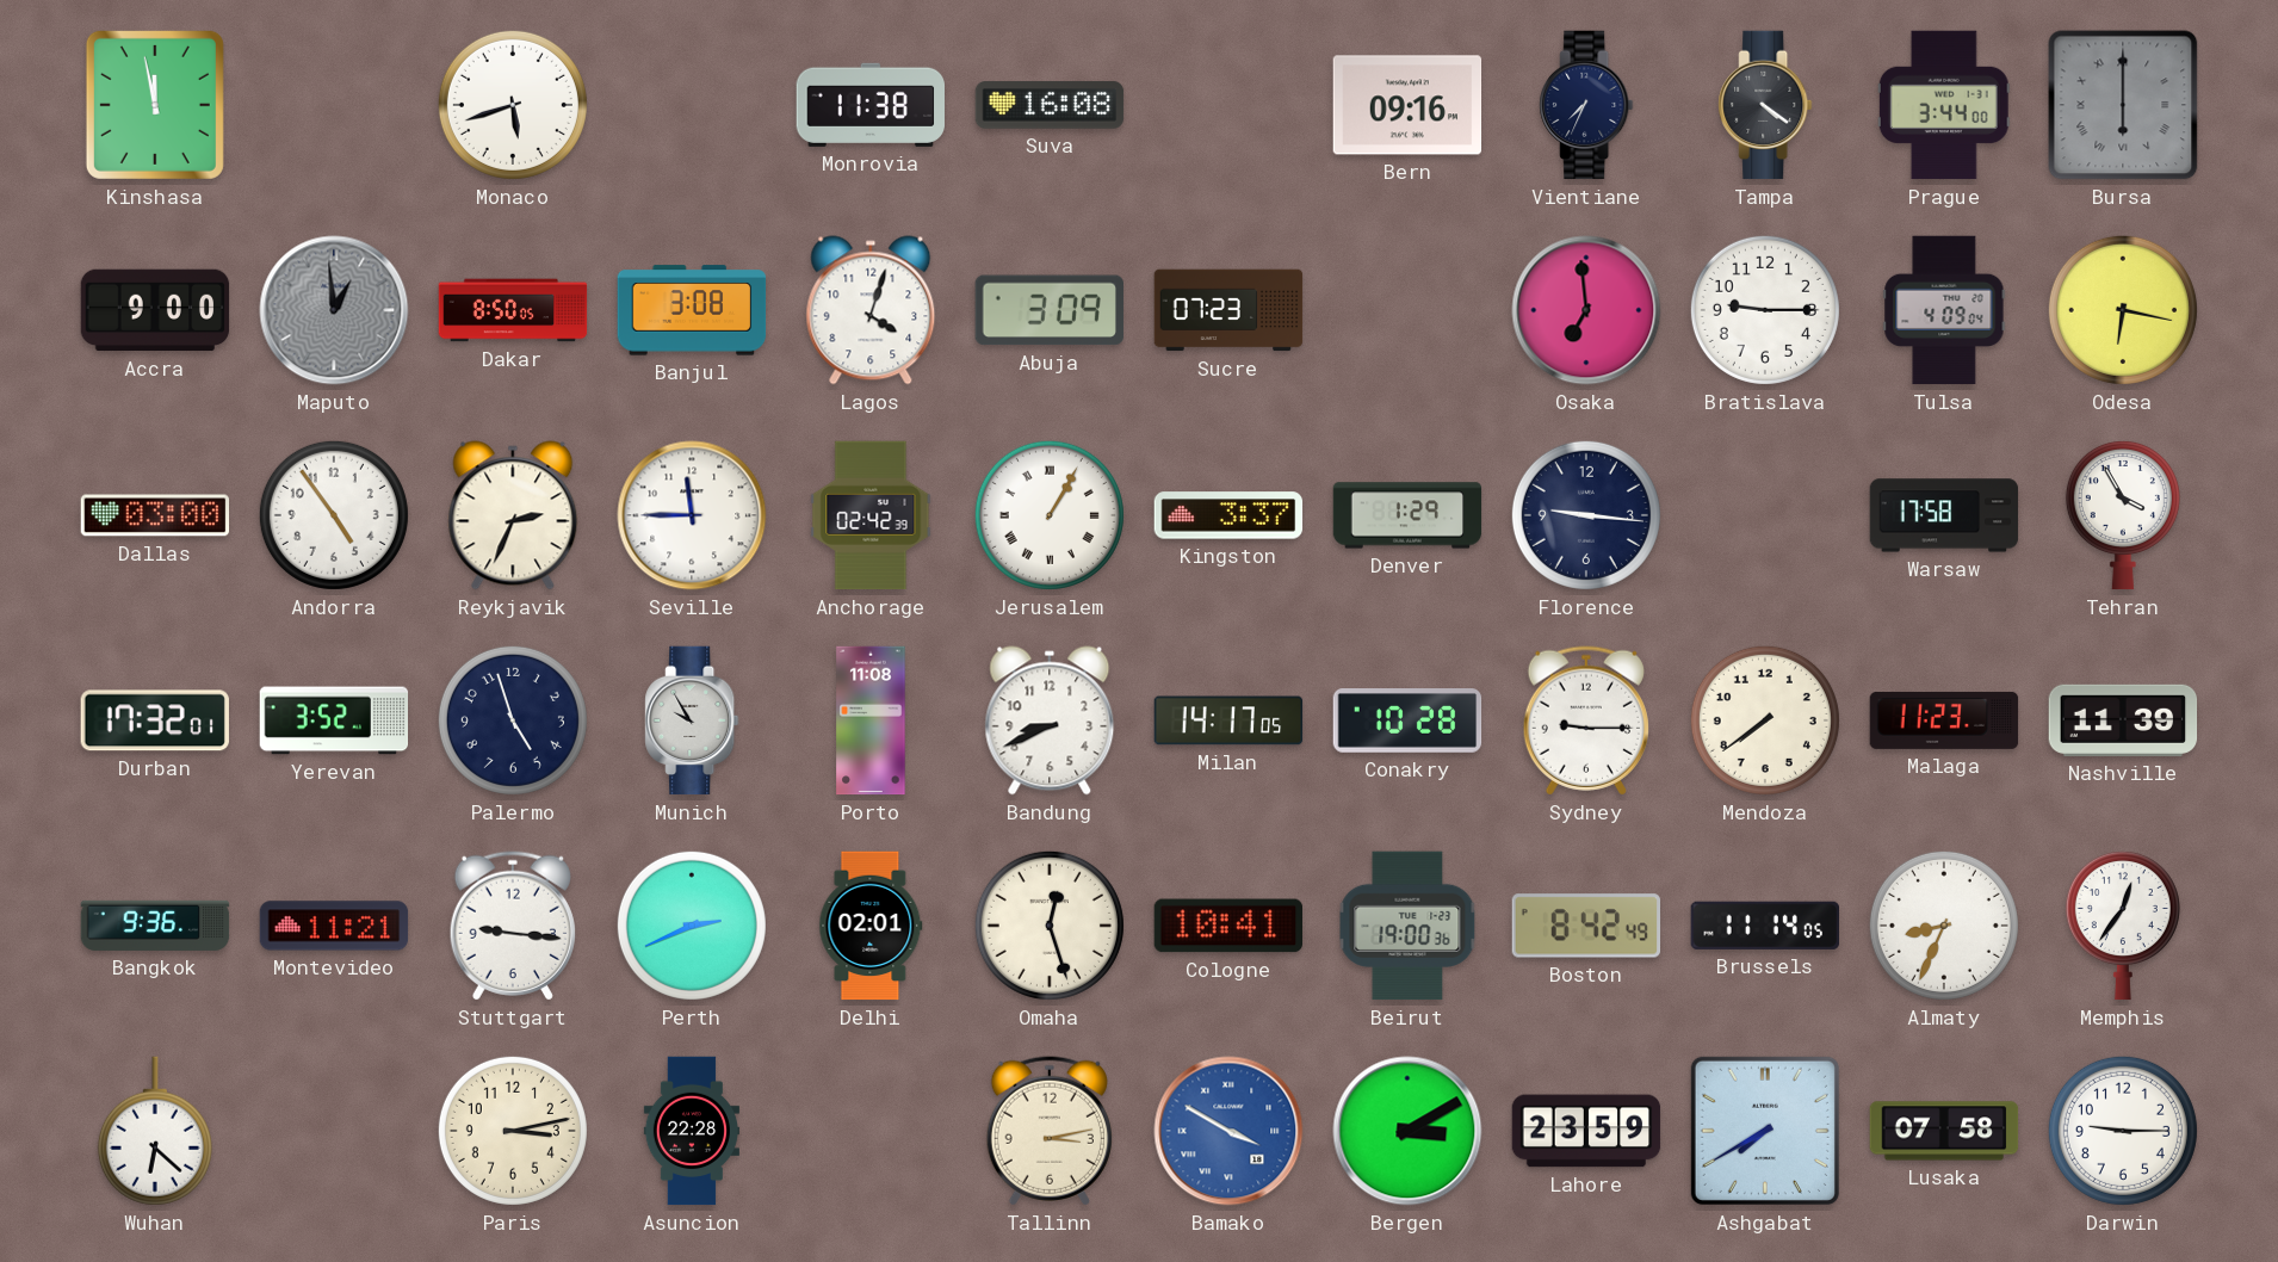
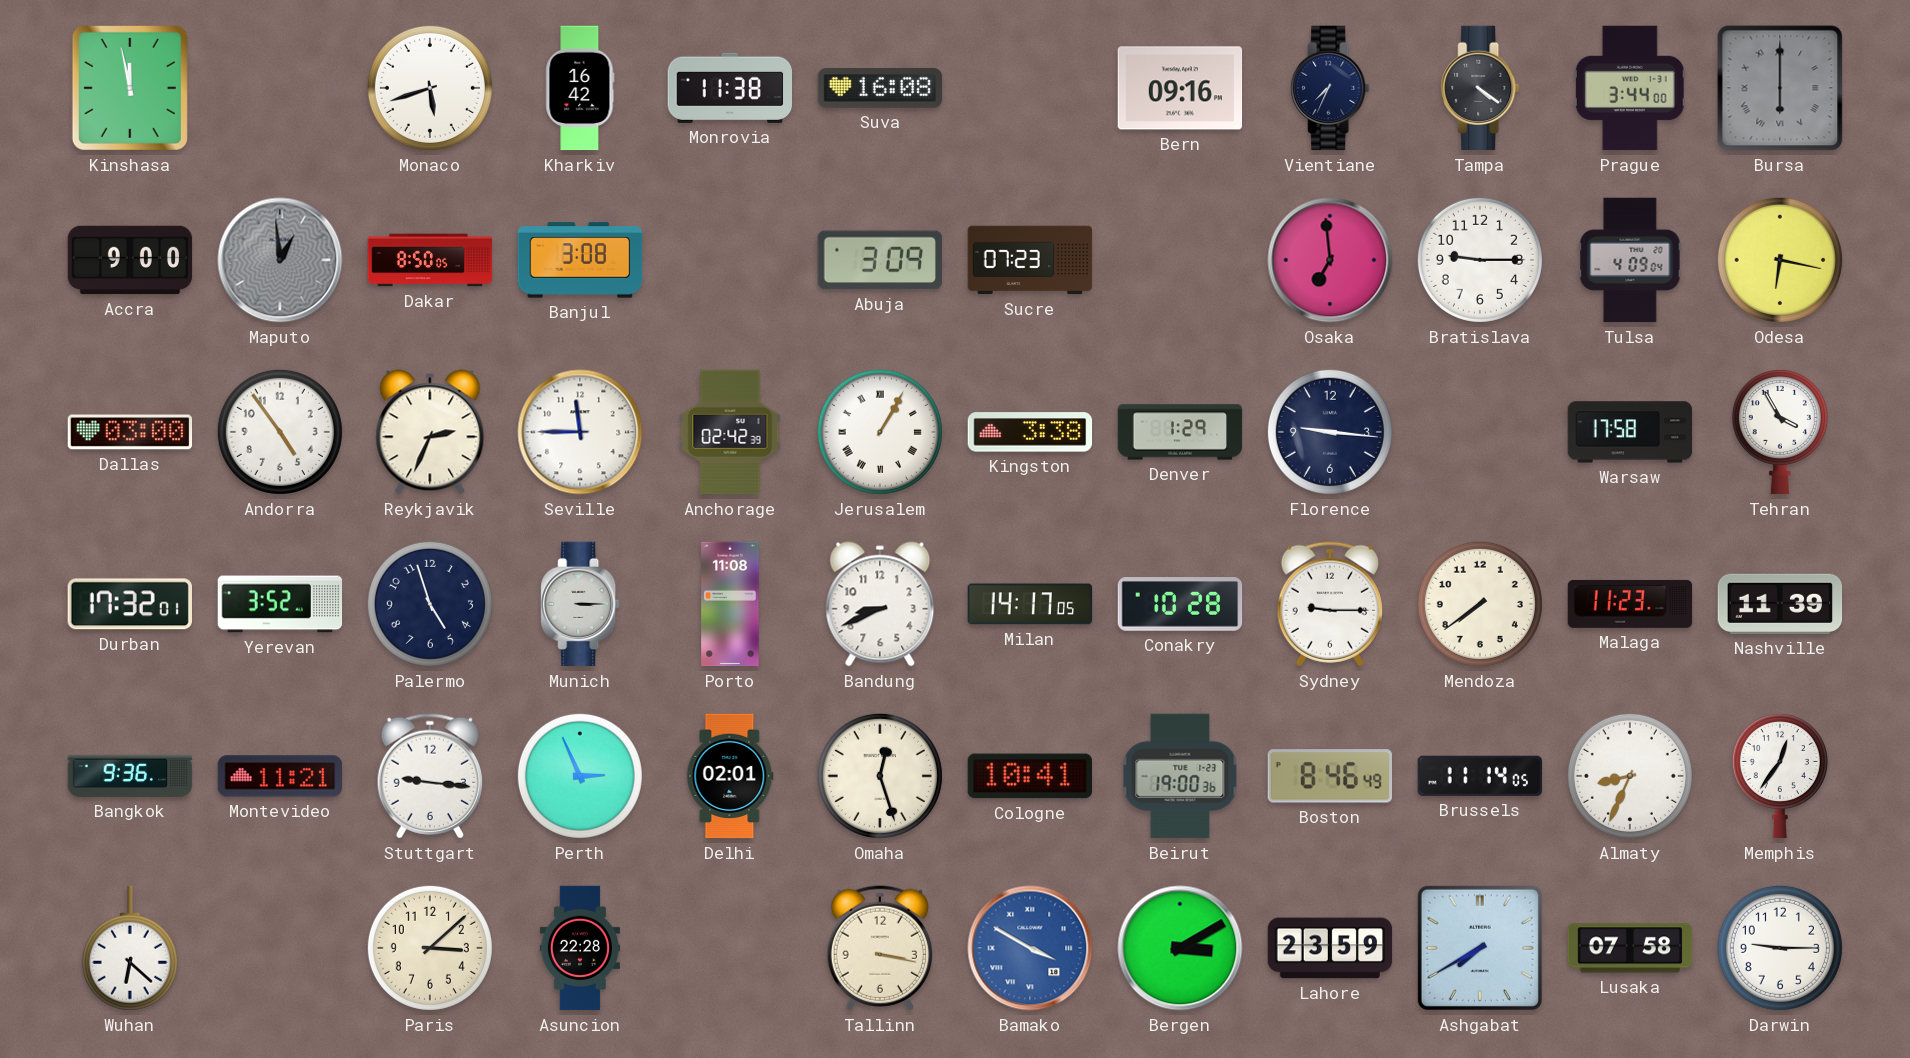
Kharkiv: none -> 16:42
Lagos: 4:03 -> none
Kingston: 3:37 -> 3:38
Munich: 9:55 -> 3:15
Perth: 2:41 -> 2:56
Boston: 8:42 -> 8:46
Paris: 3:13 -> 3:08
Tallinn: 3:13 -> 3:17
